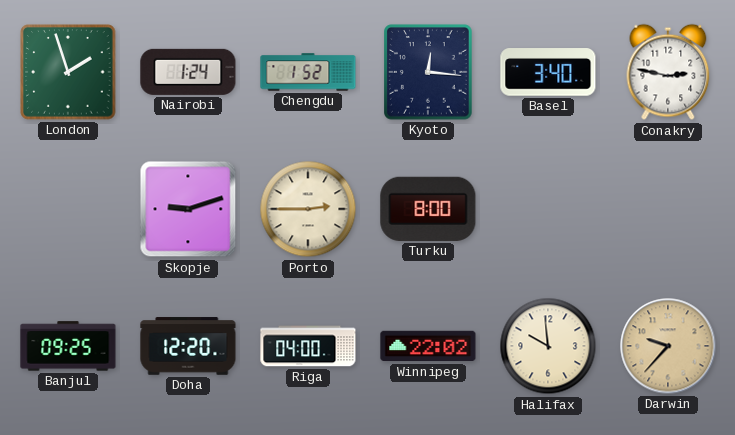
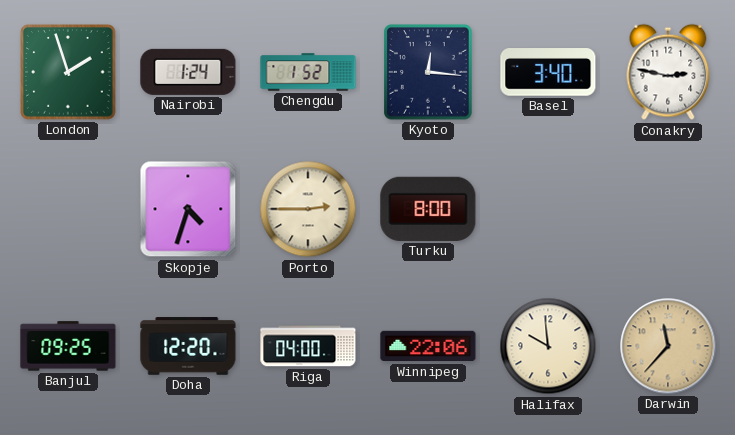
Skopje: 9:12 -> 4:33
Winnipeg: 22:02 -> 22:06
Darwin: 9:37 -> 11:37
